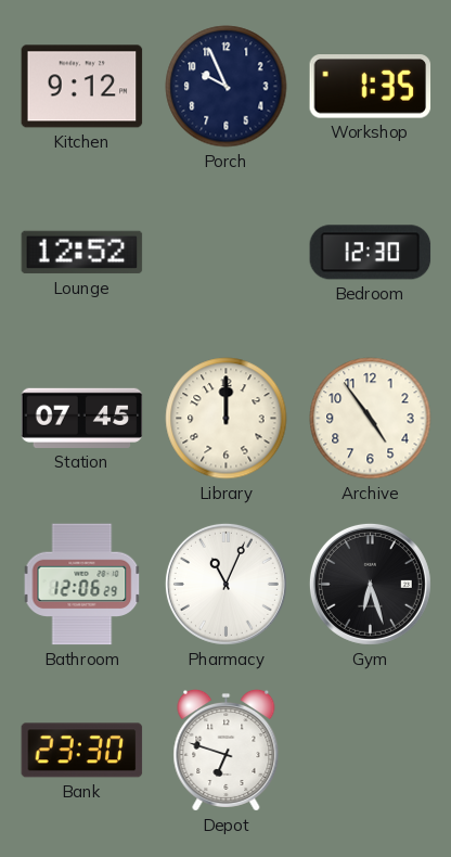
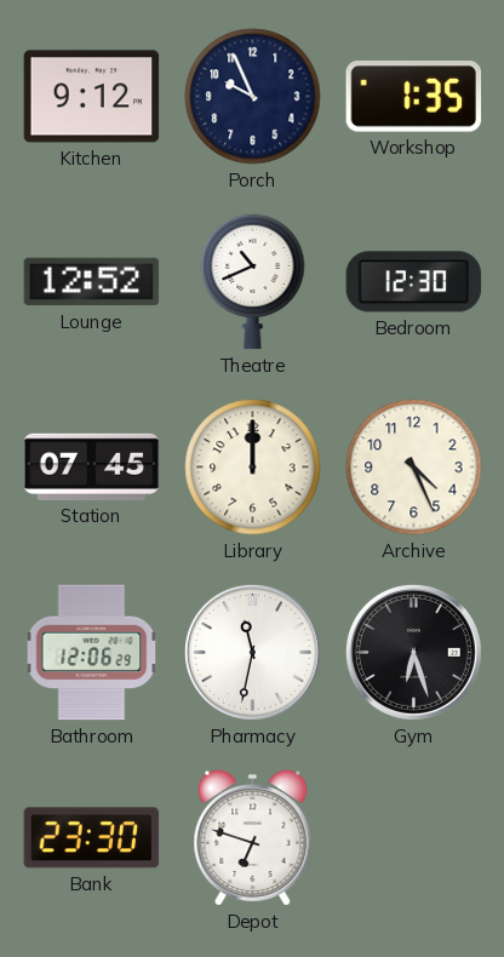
Theatre: none -> 10:41
Archive: 4:54 -> 4:26
Pharmacy: 11:04 -> 11:32
